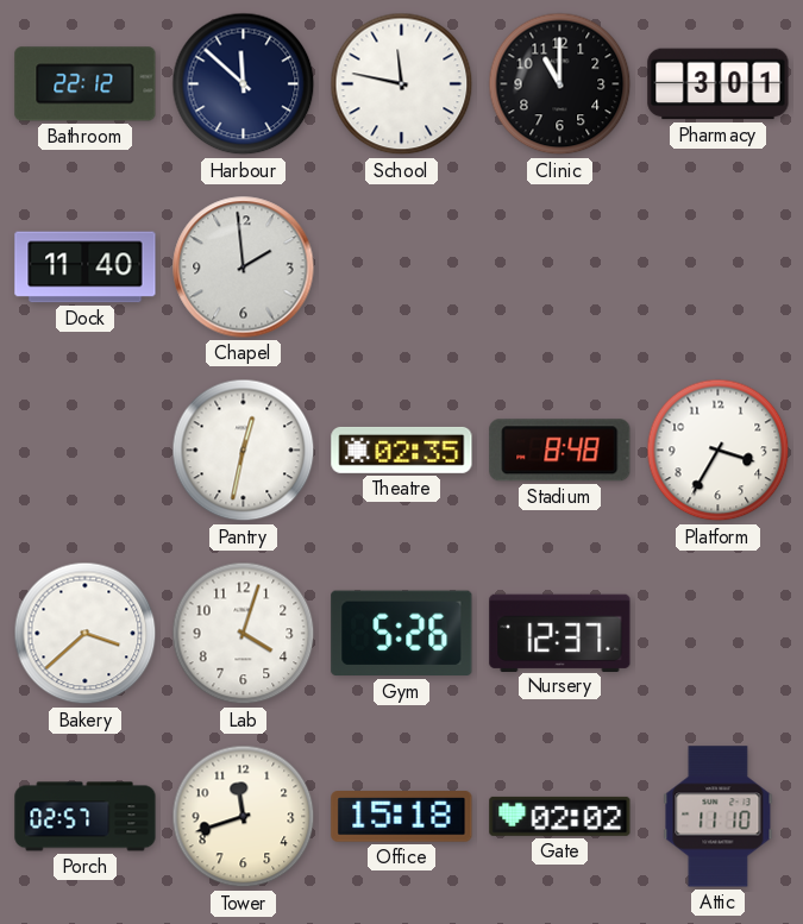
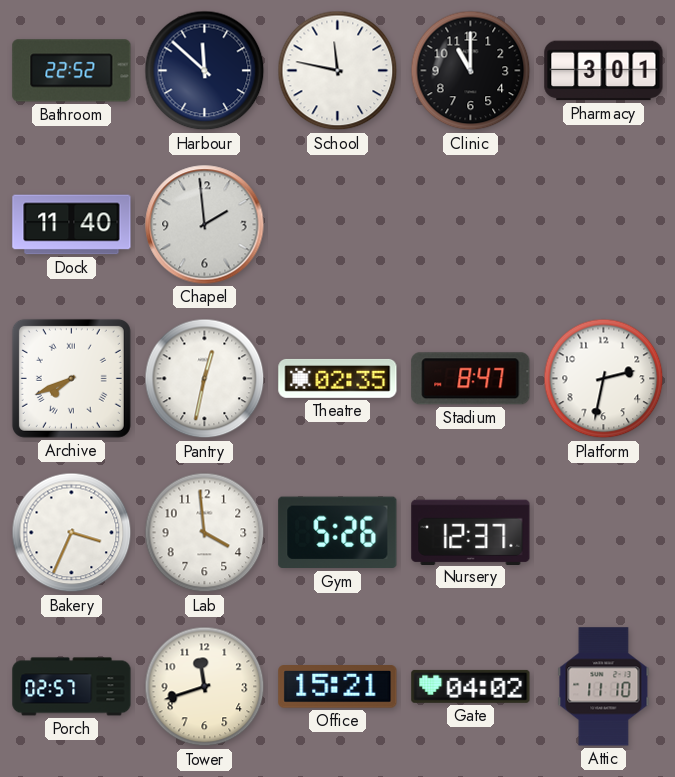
Bathroom: 22:12 -> 22:52
Archive: none -> 7:41
Stadium: 8:48 -> 8:47
Platform: 3:35 -> 2:32
Bakery: 3:38 -> 3:34
Lab: 4:03 -> 3:59
Office: 15:18 -> 15:21
Gate: 02:02 -> 04:02
